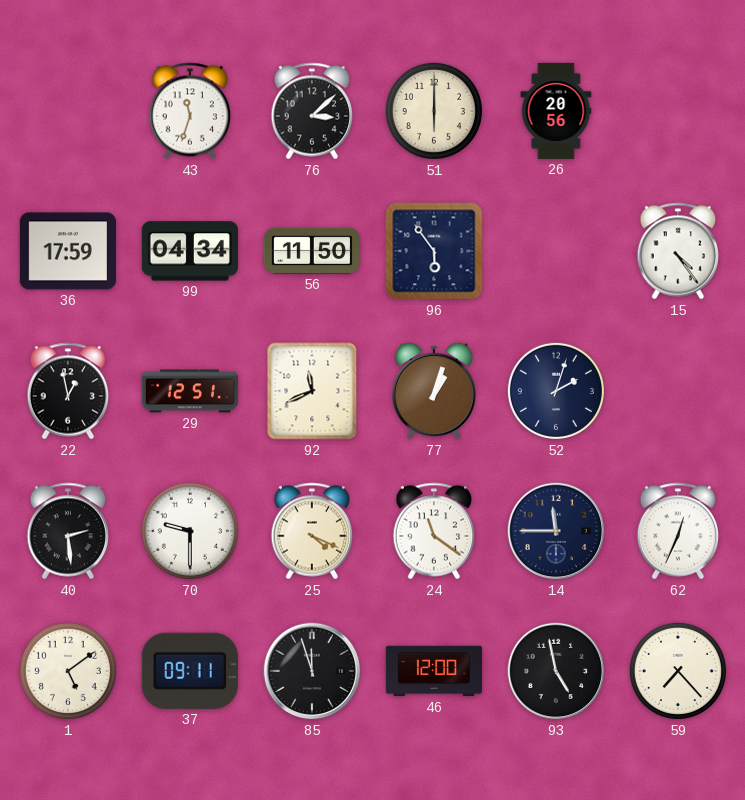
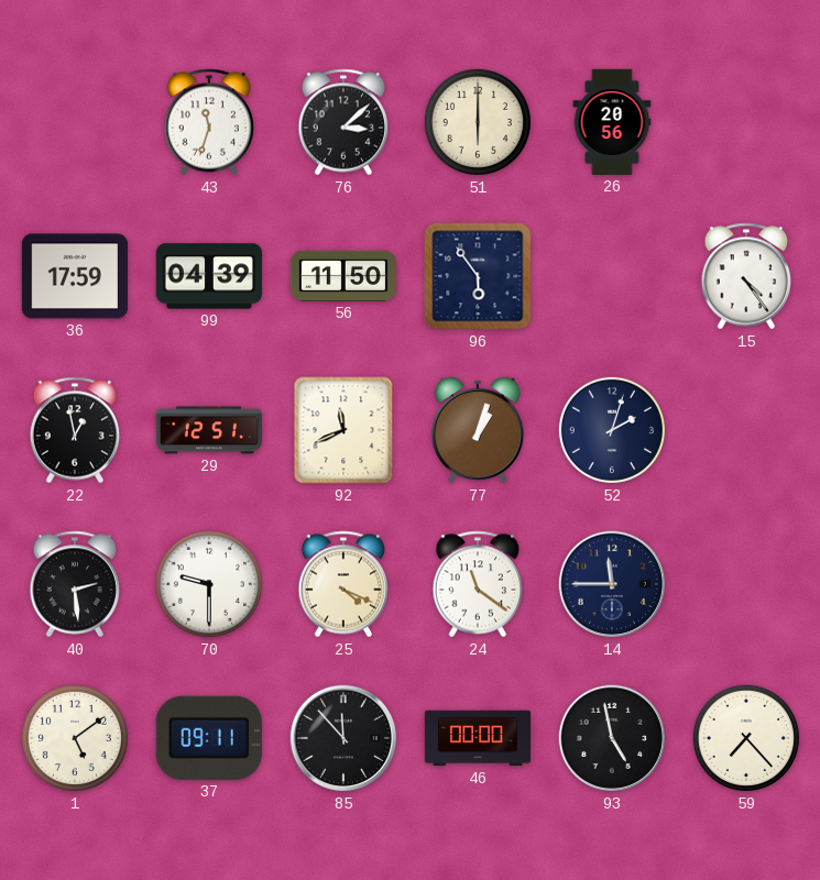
99: 04:34 -> 04:39
62: 12:34 -> none
85: 11:57 -> 11:53
46: 12:00 -> 00:00
